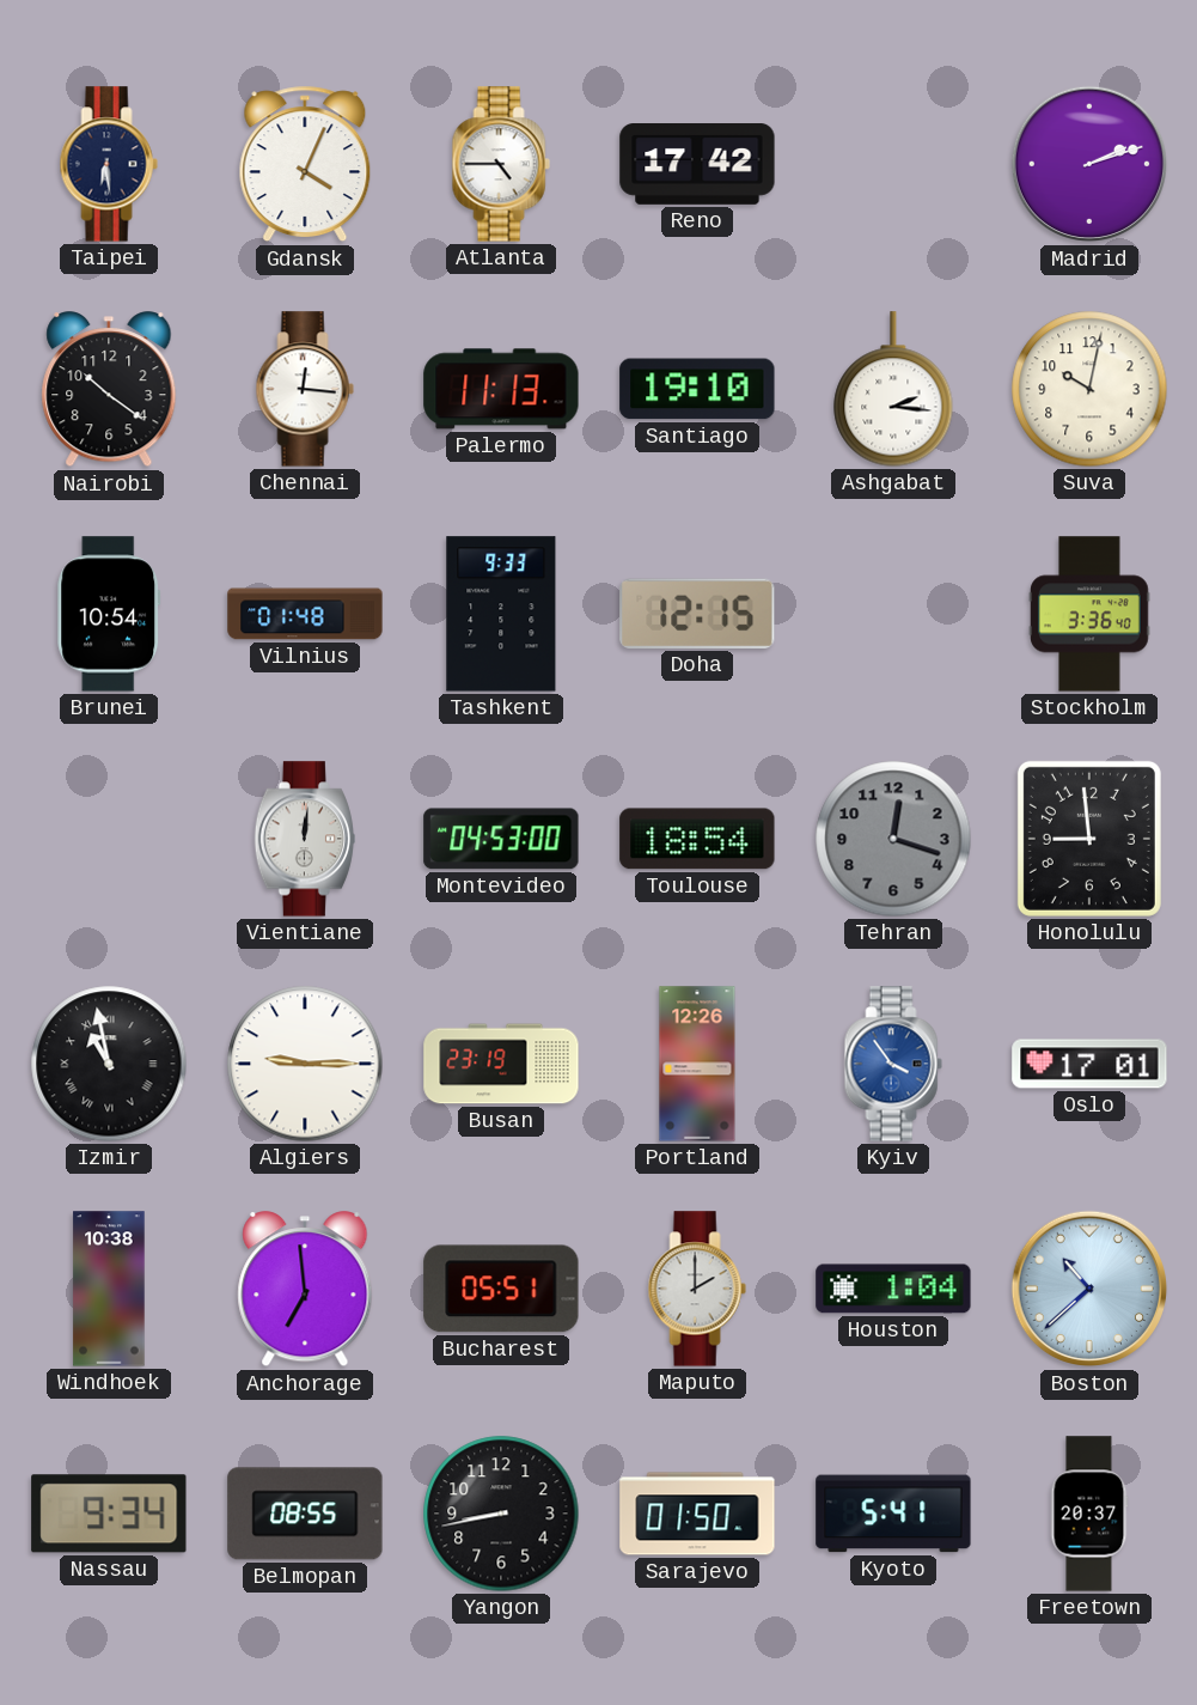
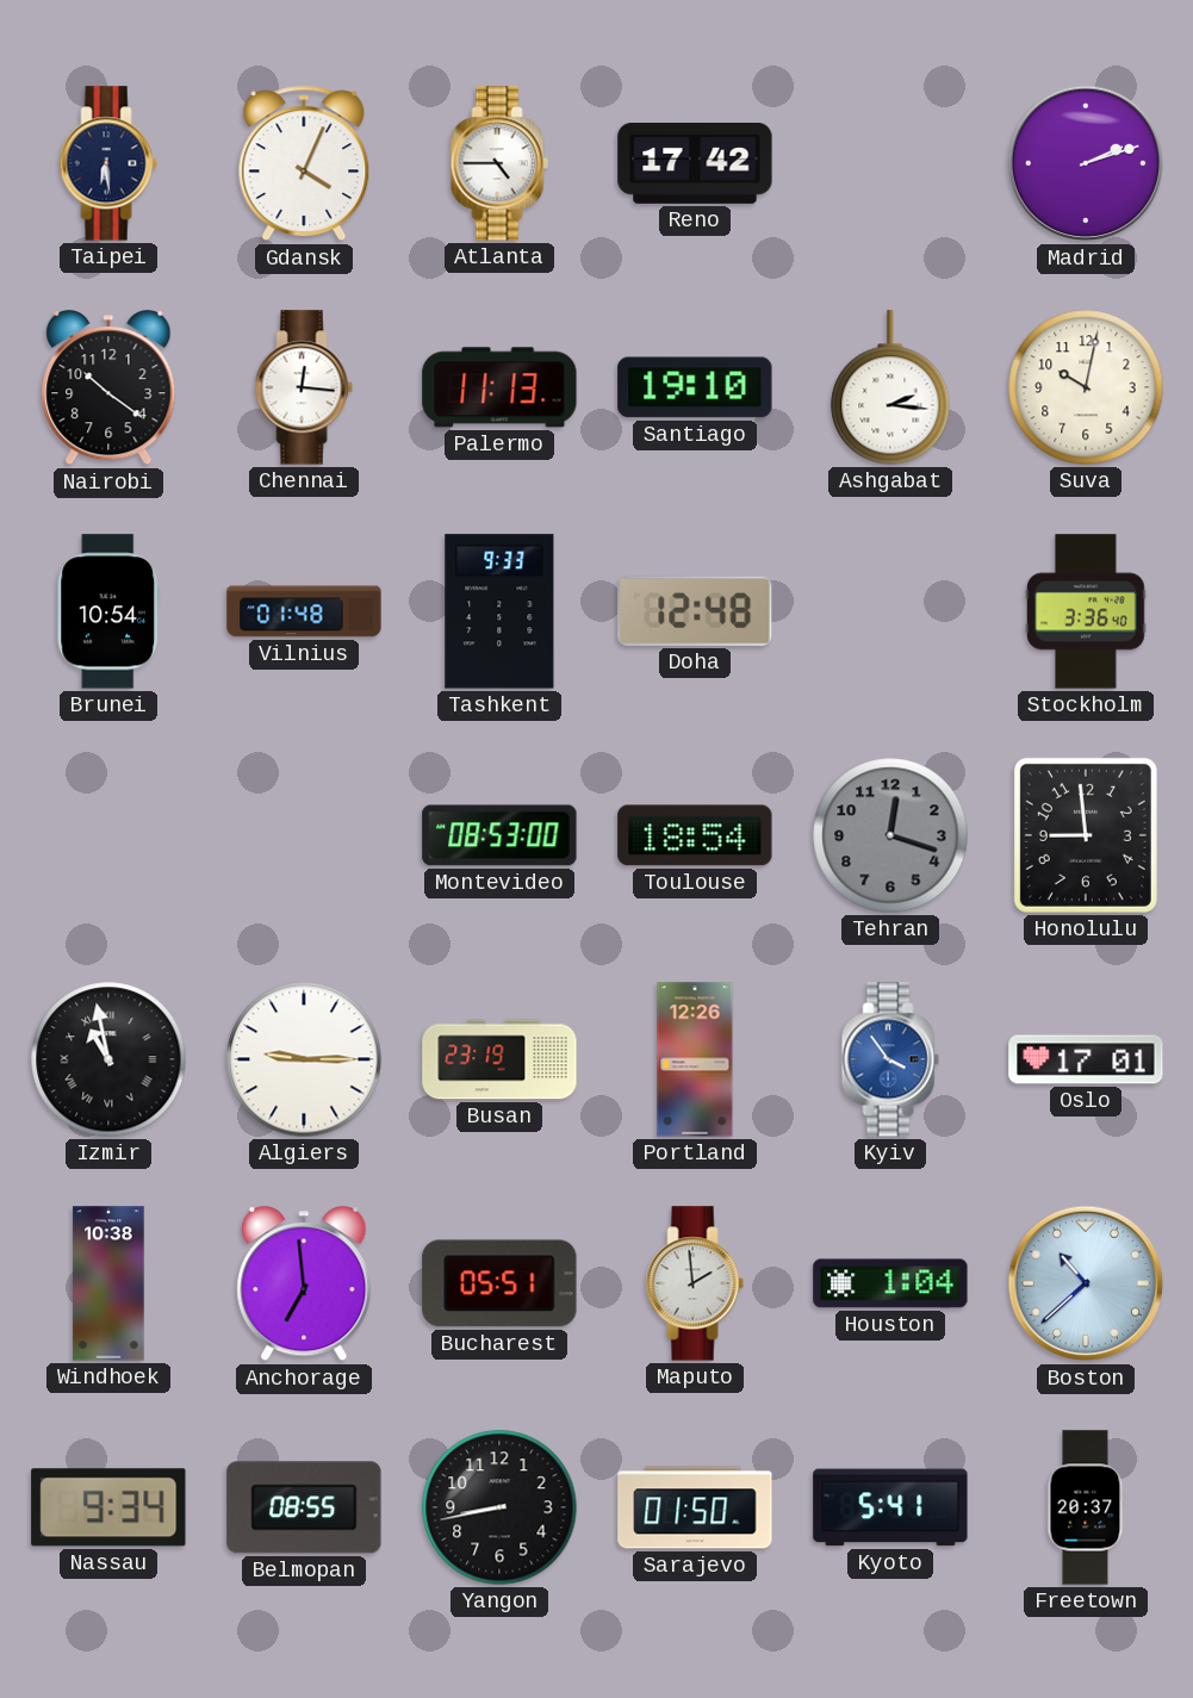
Doha: 12:15 -> 12:48
Vientiane: 12:01 -> none
Montevideo: 04:53 -> 08:53
Maputo: 2:00 -> 1:59
